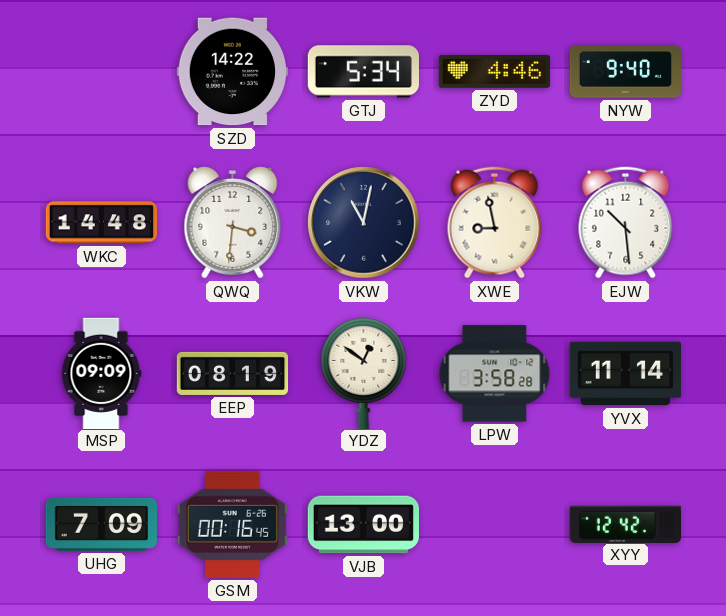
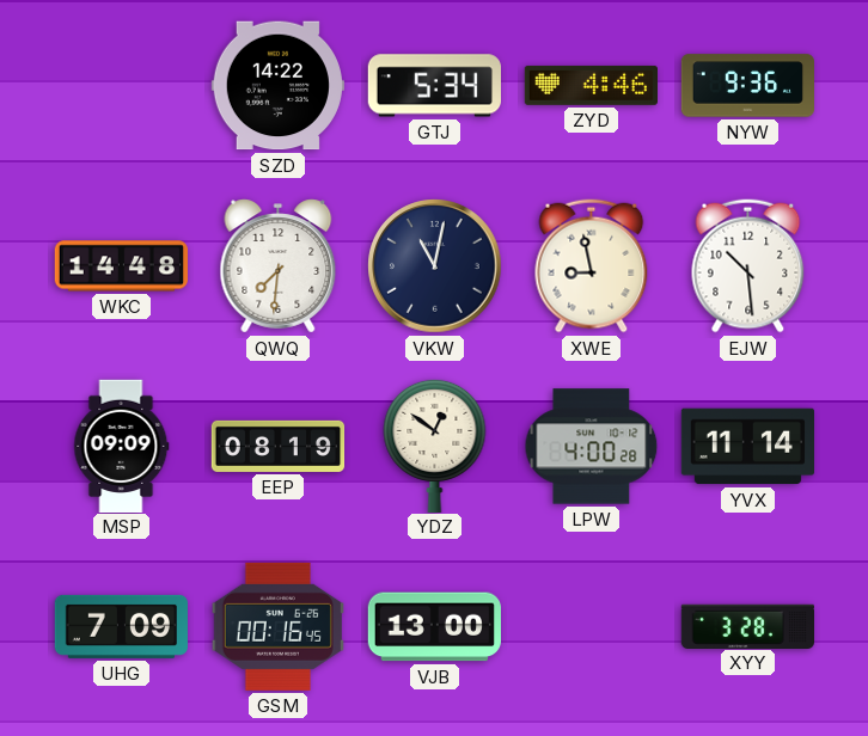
NYW: 9:40 -> 9:36
QWQ: 3:31 -> 7:31
LPW: 3:58 -> 4:00
XYY: 12:42 -> 3:28
